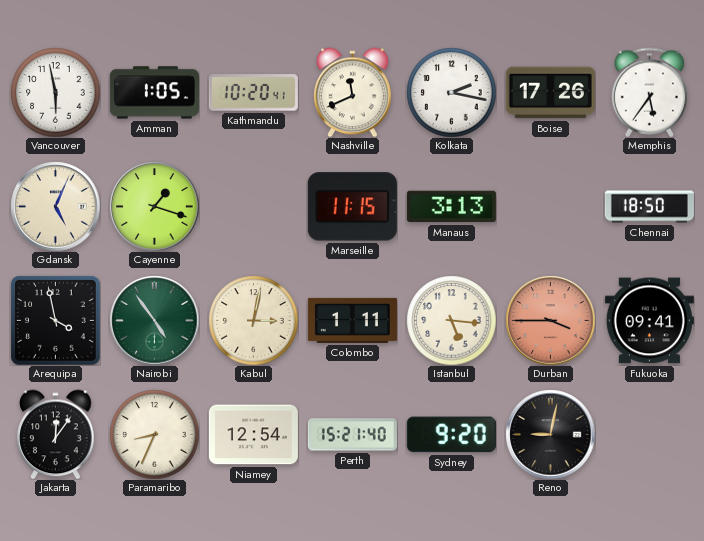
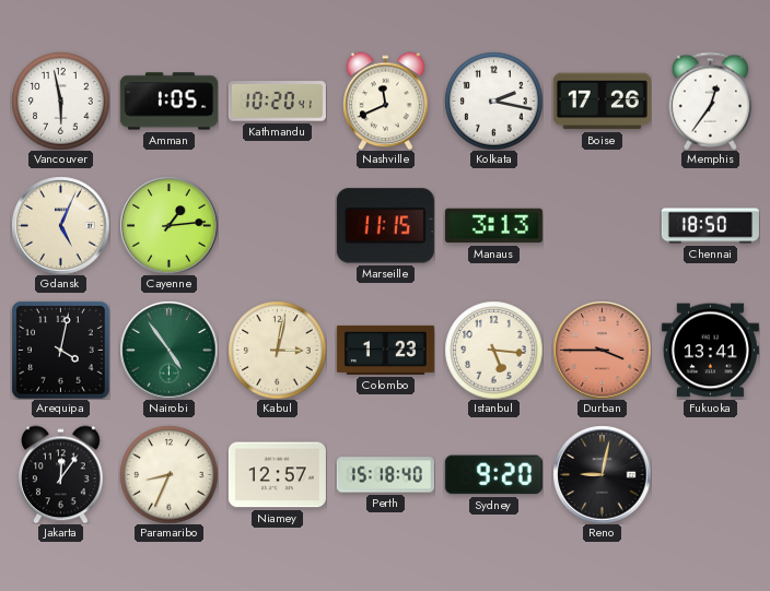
Memphis: 5:36 -> 12:36
Cayenne: 1:18 -> 1:14
Arequipa: 3:58 -> 4:02
Colombo: 1:11 -> 1:23
Fukuoka: 09:41 -> 13:41
Niamey: 12:54 -> 12:57
Perth: 15:21 -> 15:18
